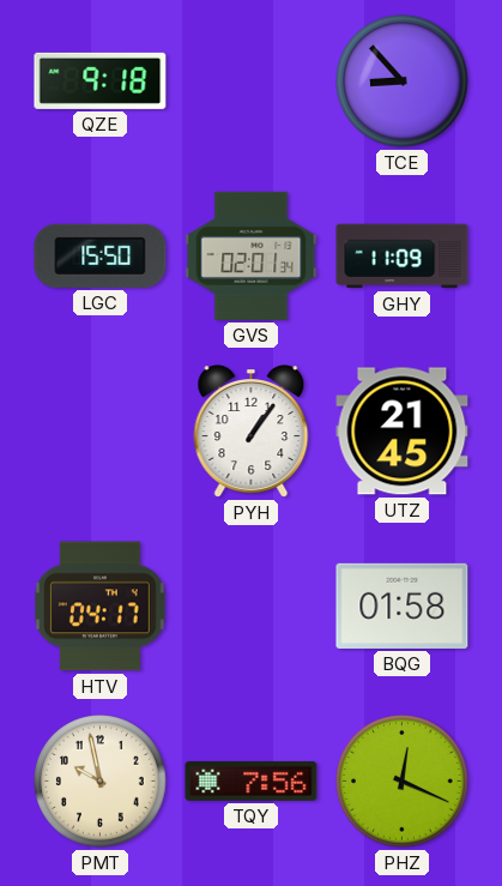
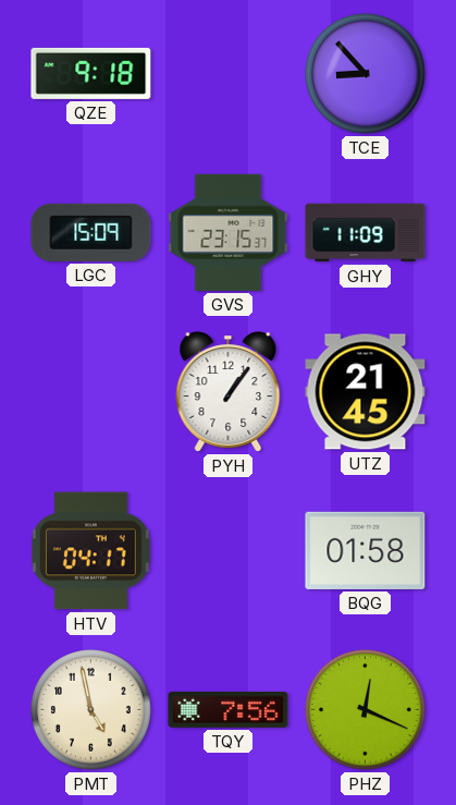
LGC: 15:50 -> 15:09
GVS: 02:01 -> 23:15
PMT: 9:58 -> 4:58
